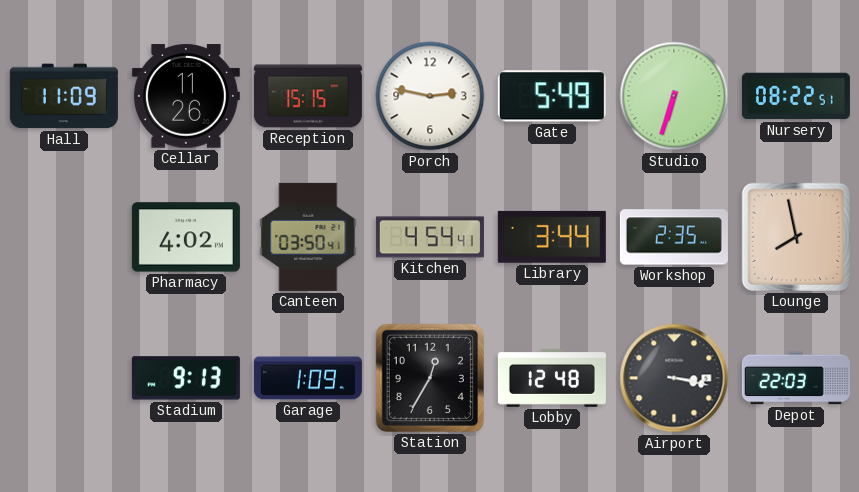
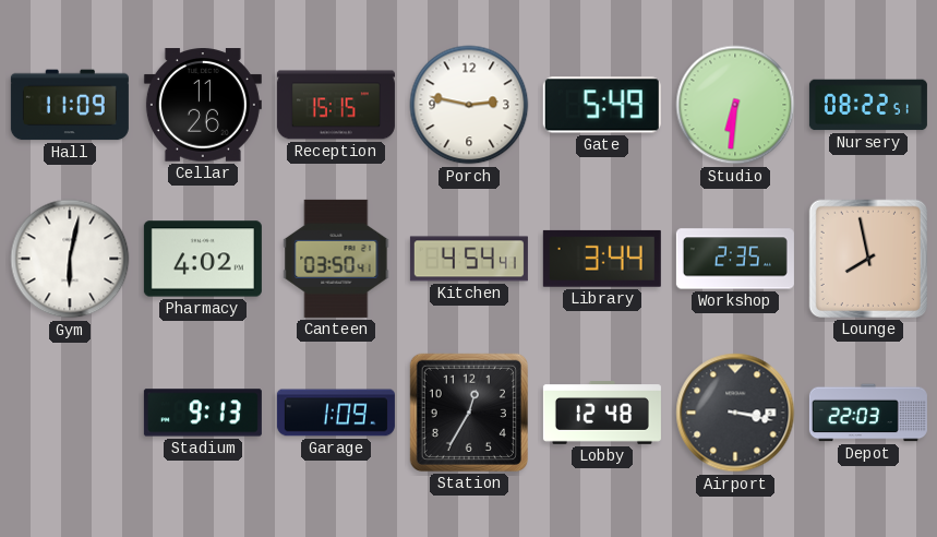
Studio: 6:33 -> 6:31
Gym: none -> 6:02
